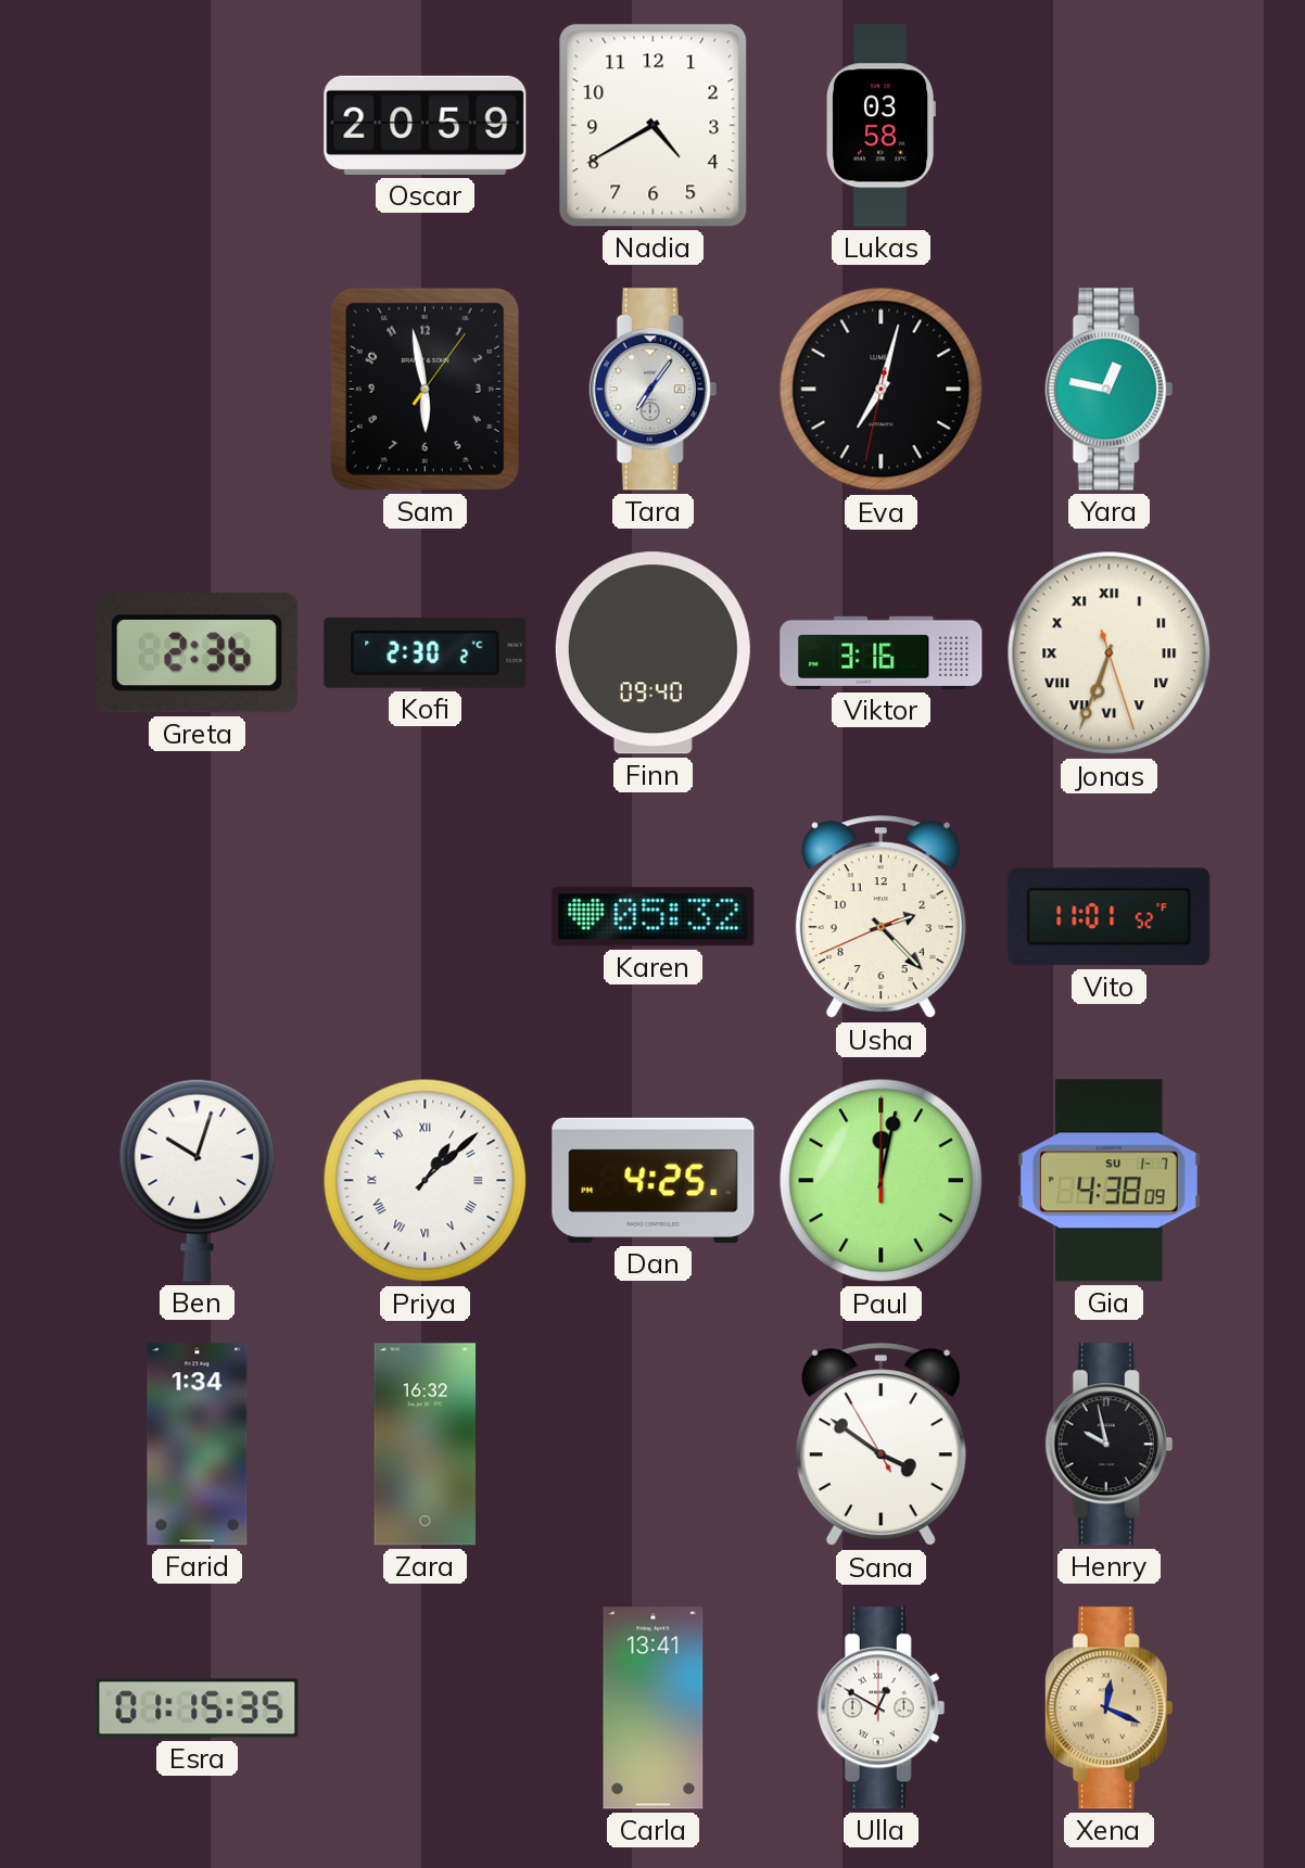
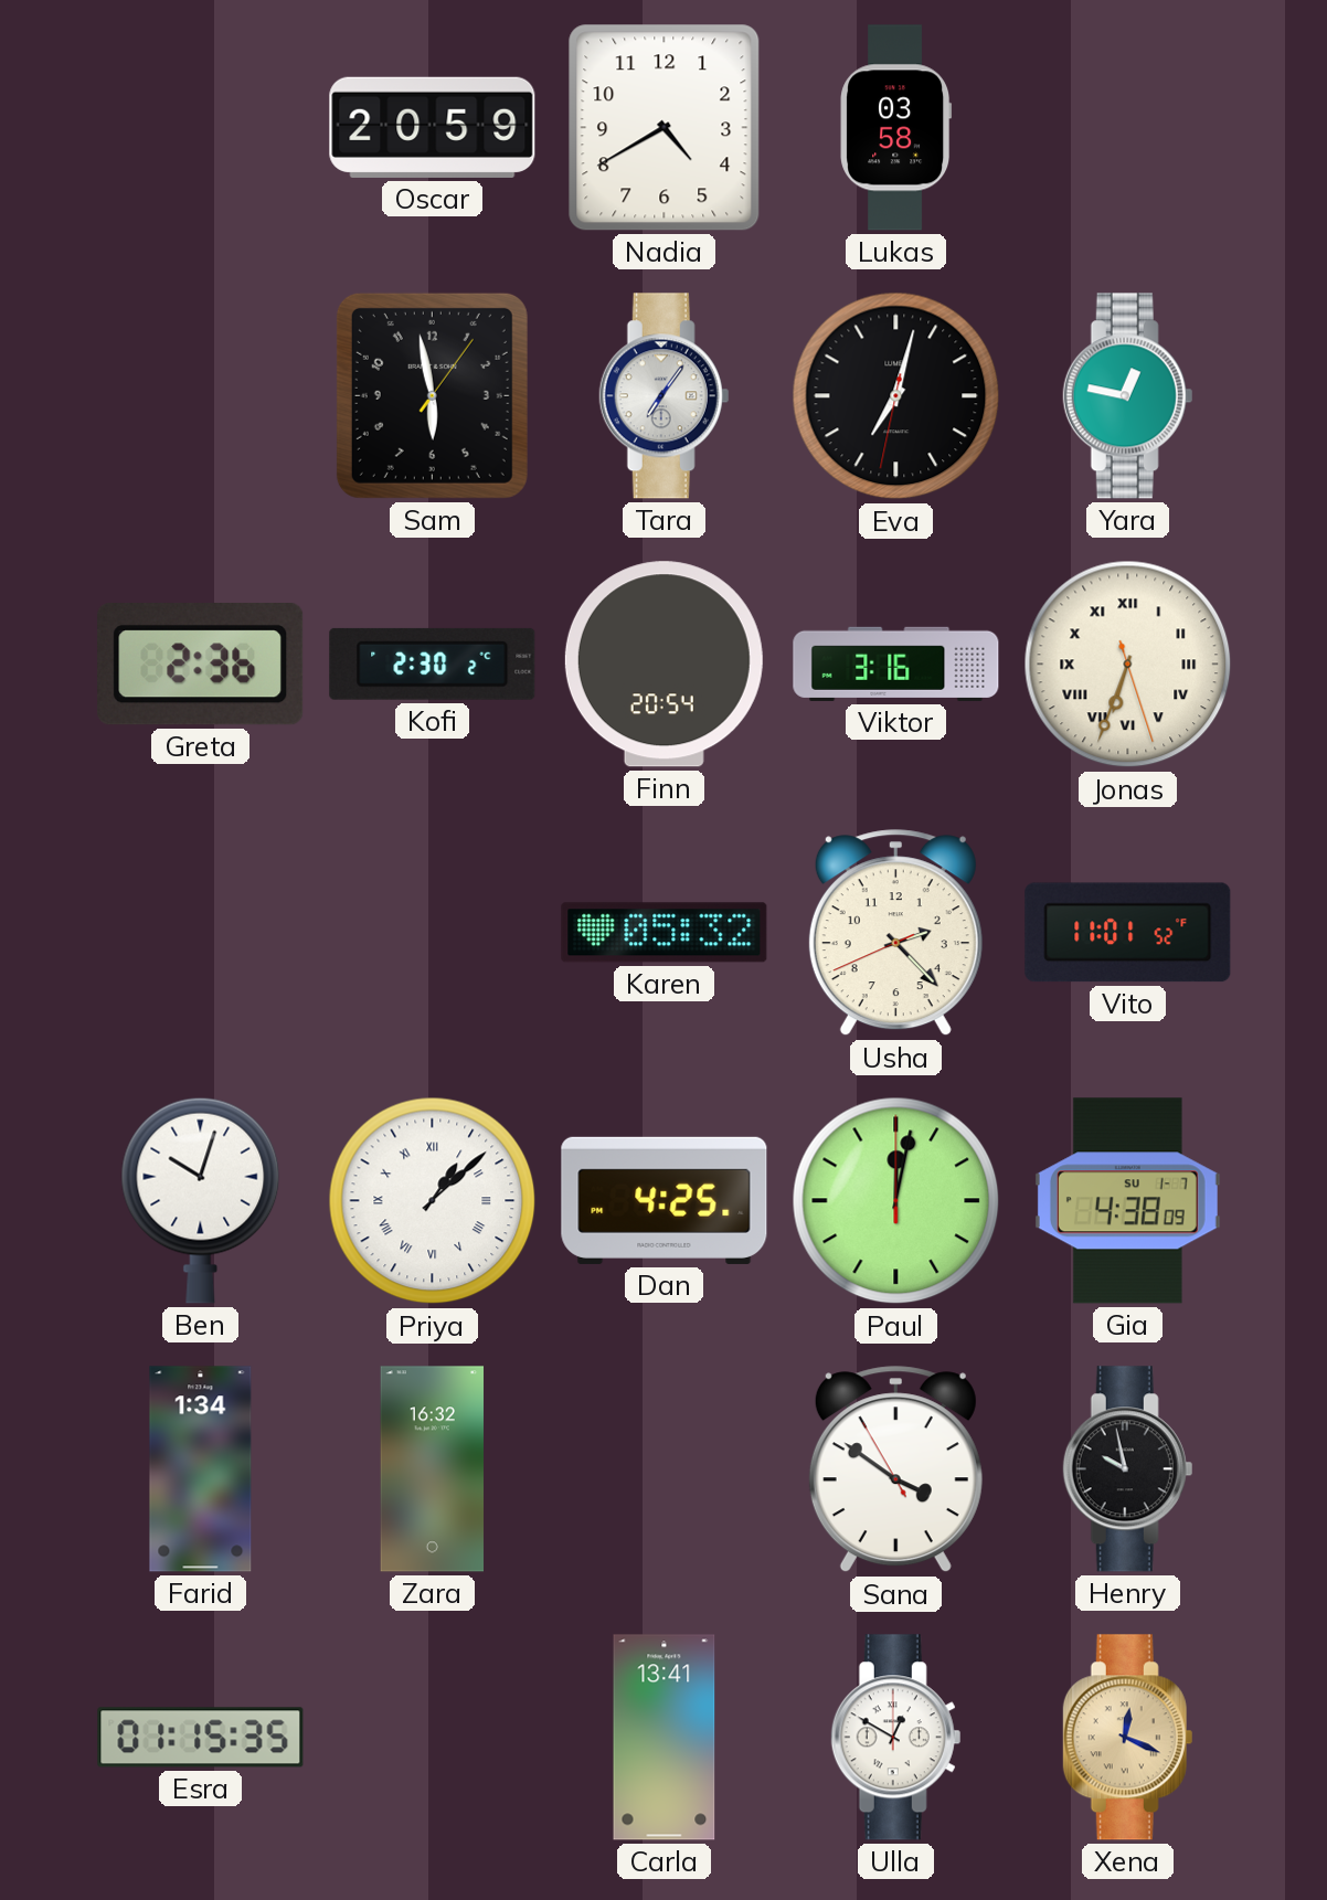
Finn: 09:40 -> 20:54
